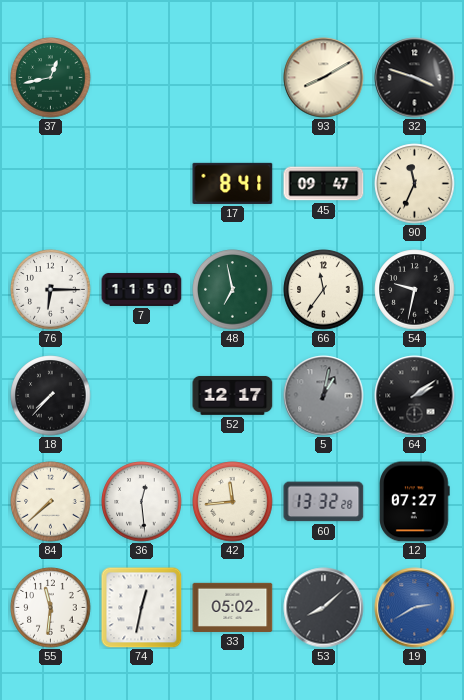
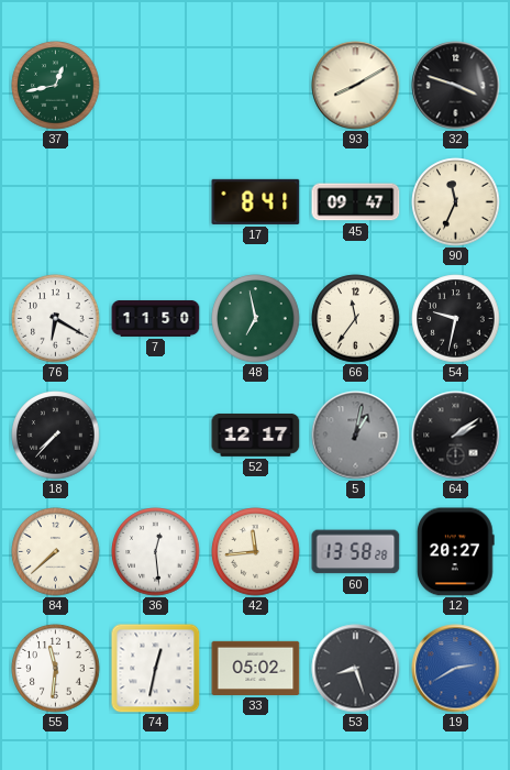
76: 6:15 -> 6:20
60: 13:32 -> 13:58
12: 07:27 -> 20:27
53: 8:08 -> 8:27
